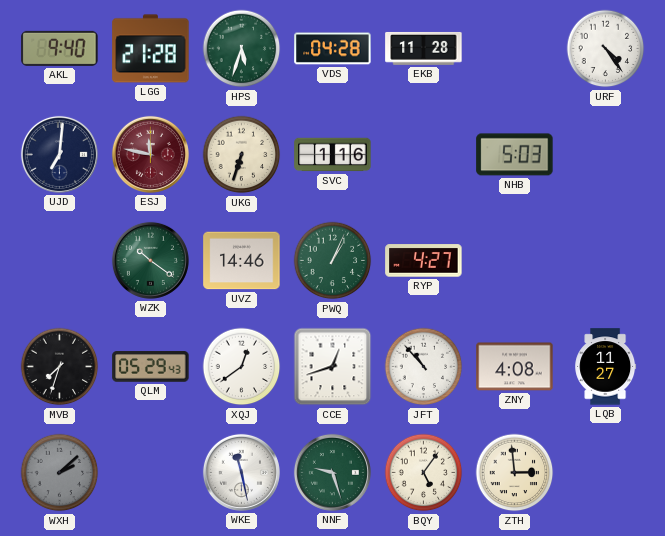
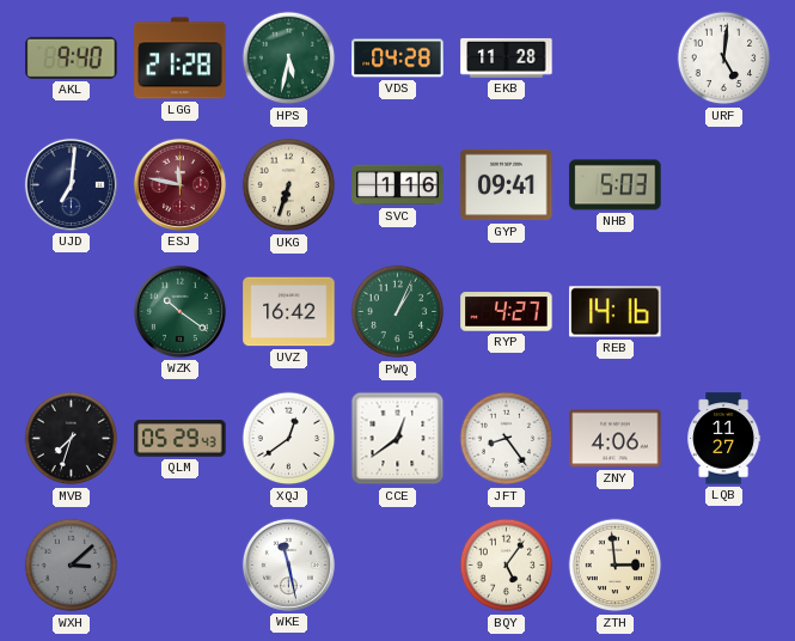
HPS: 5:33 -> 5:32
URF: 4:24 -> 5:01
GYP: none -> 09:41
UVZ: 14:46 -> 16:42
REB: none -> 14:16
CCE: 12:42 -> 12:39
JFT: 10:53 -> 8:24
ZNY: 4:08 -> 4:06
WXH: 2:08 -> 3:08
NNF: 9:27 -> none
